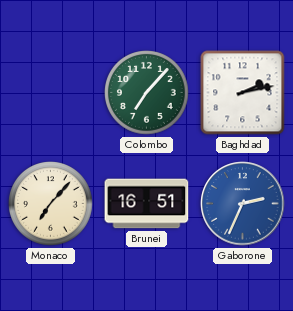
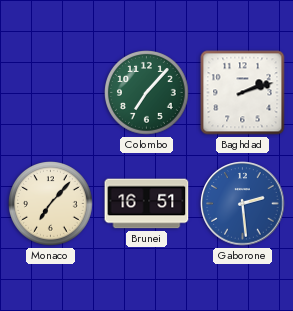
Baghdad: 2:13 -> 2:12
Gaborone: 2:34 -> 2:29
